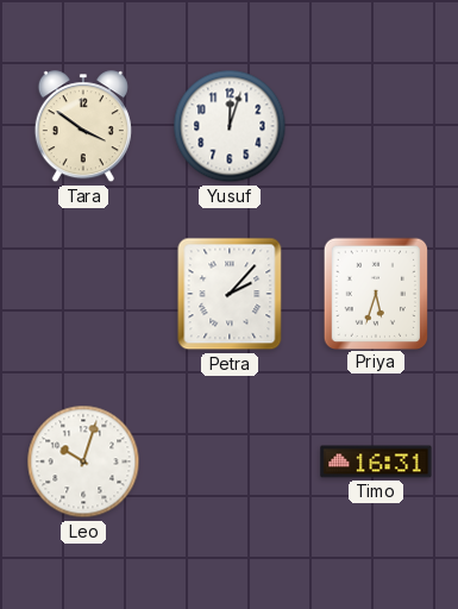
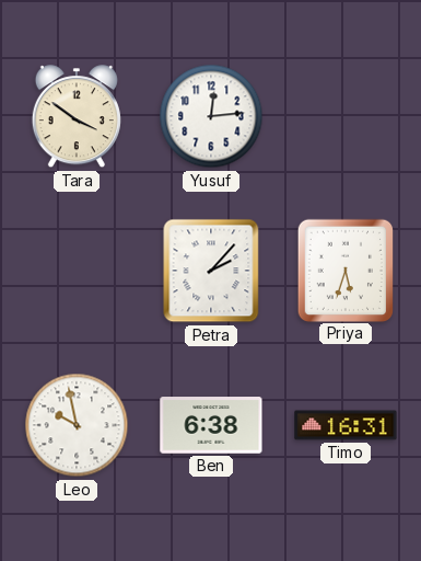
Yusuf: 12:03 -> 12:14
Leo: 10:03 -> 9:58
Ben: none -> 6:38
